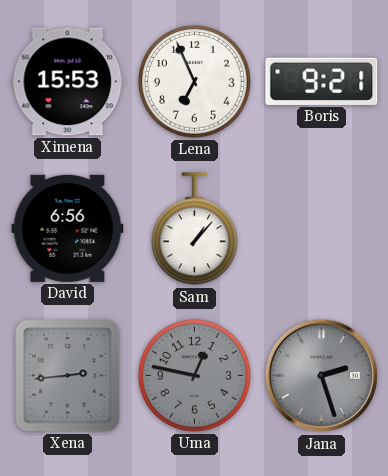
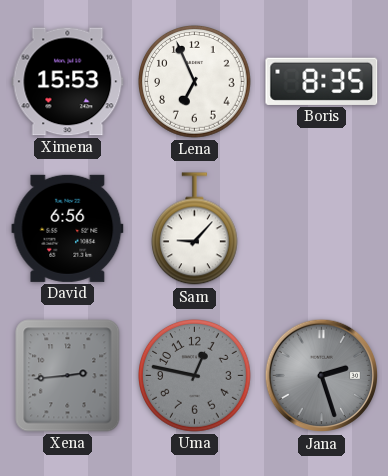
Boris: 9:21 -> 8:35
Sam: 1:07 -> 9:07
